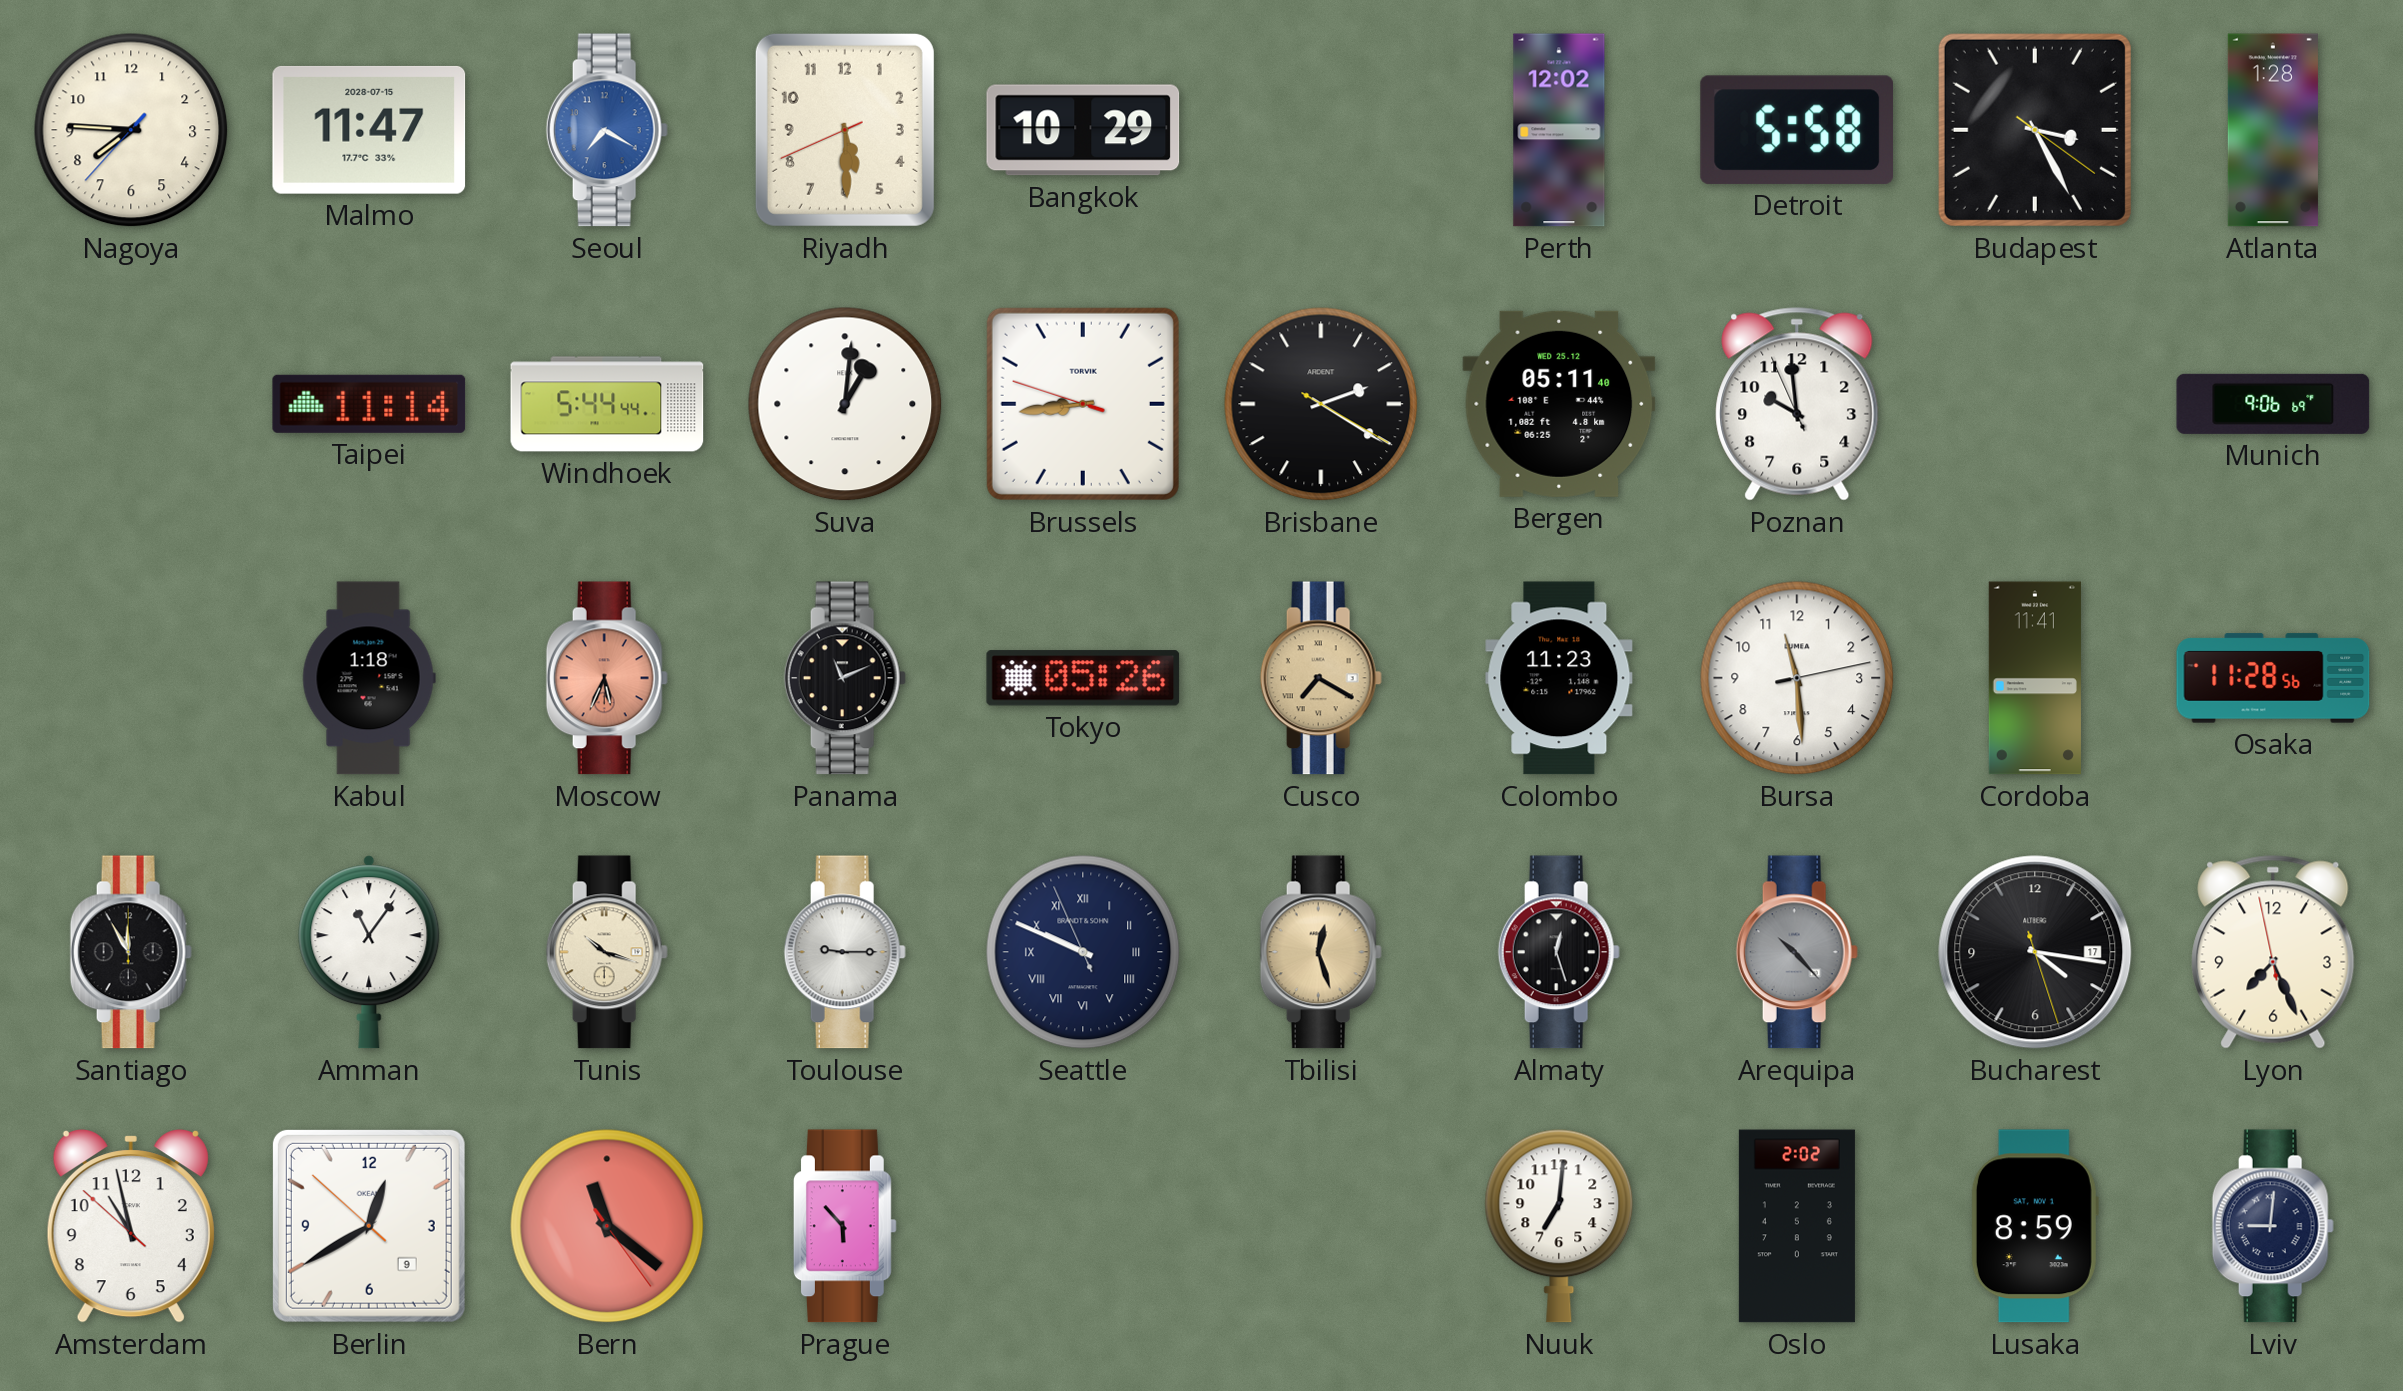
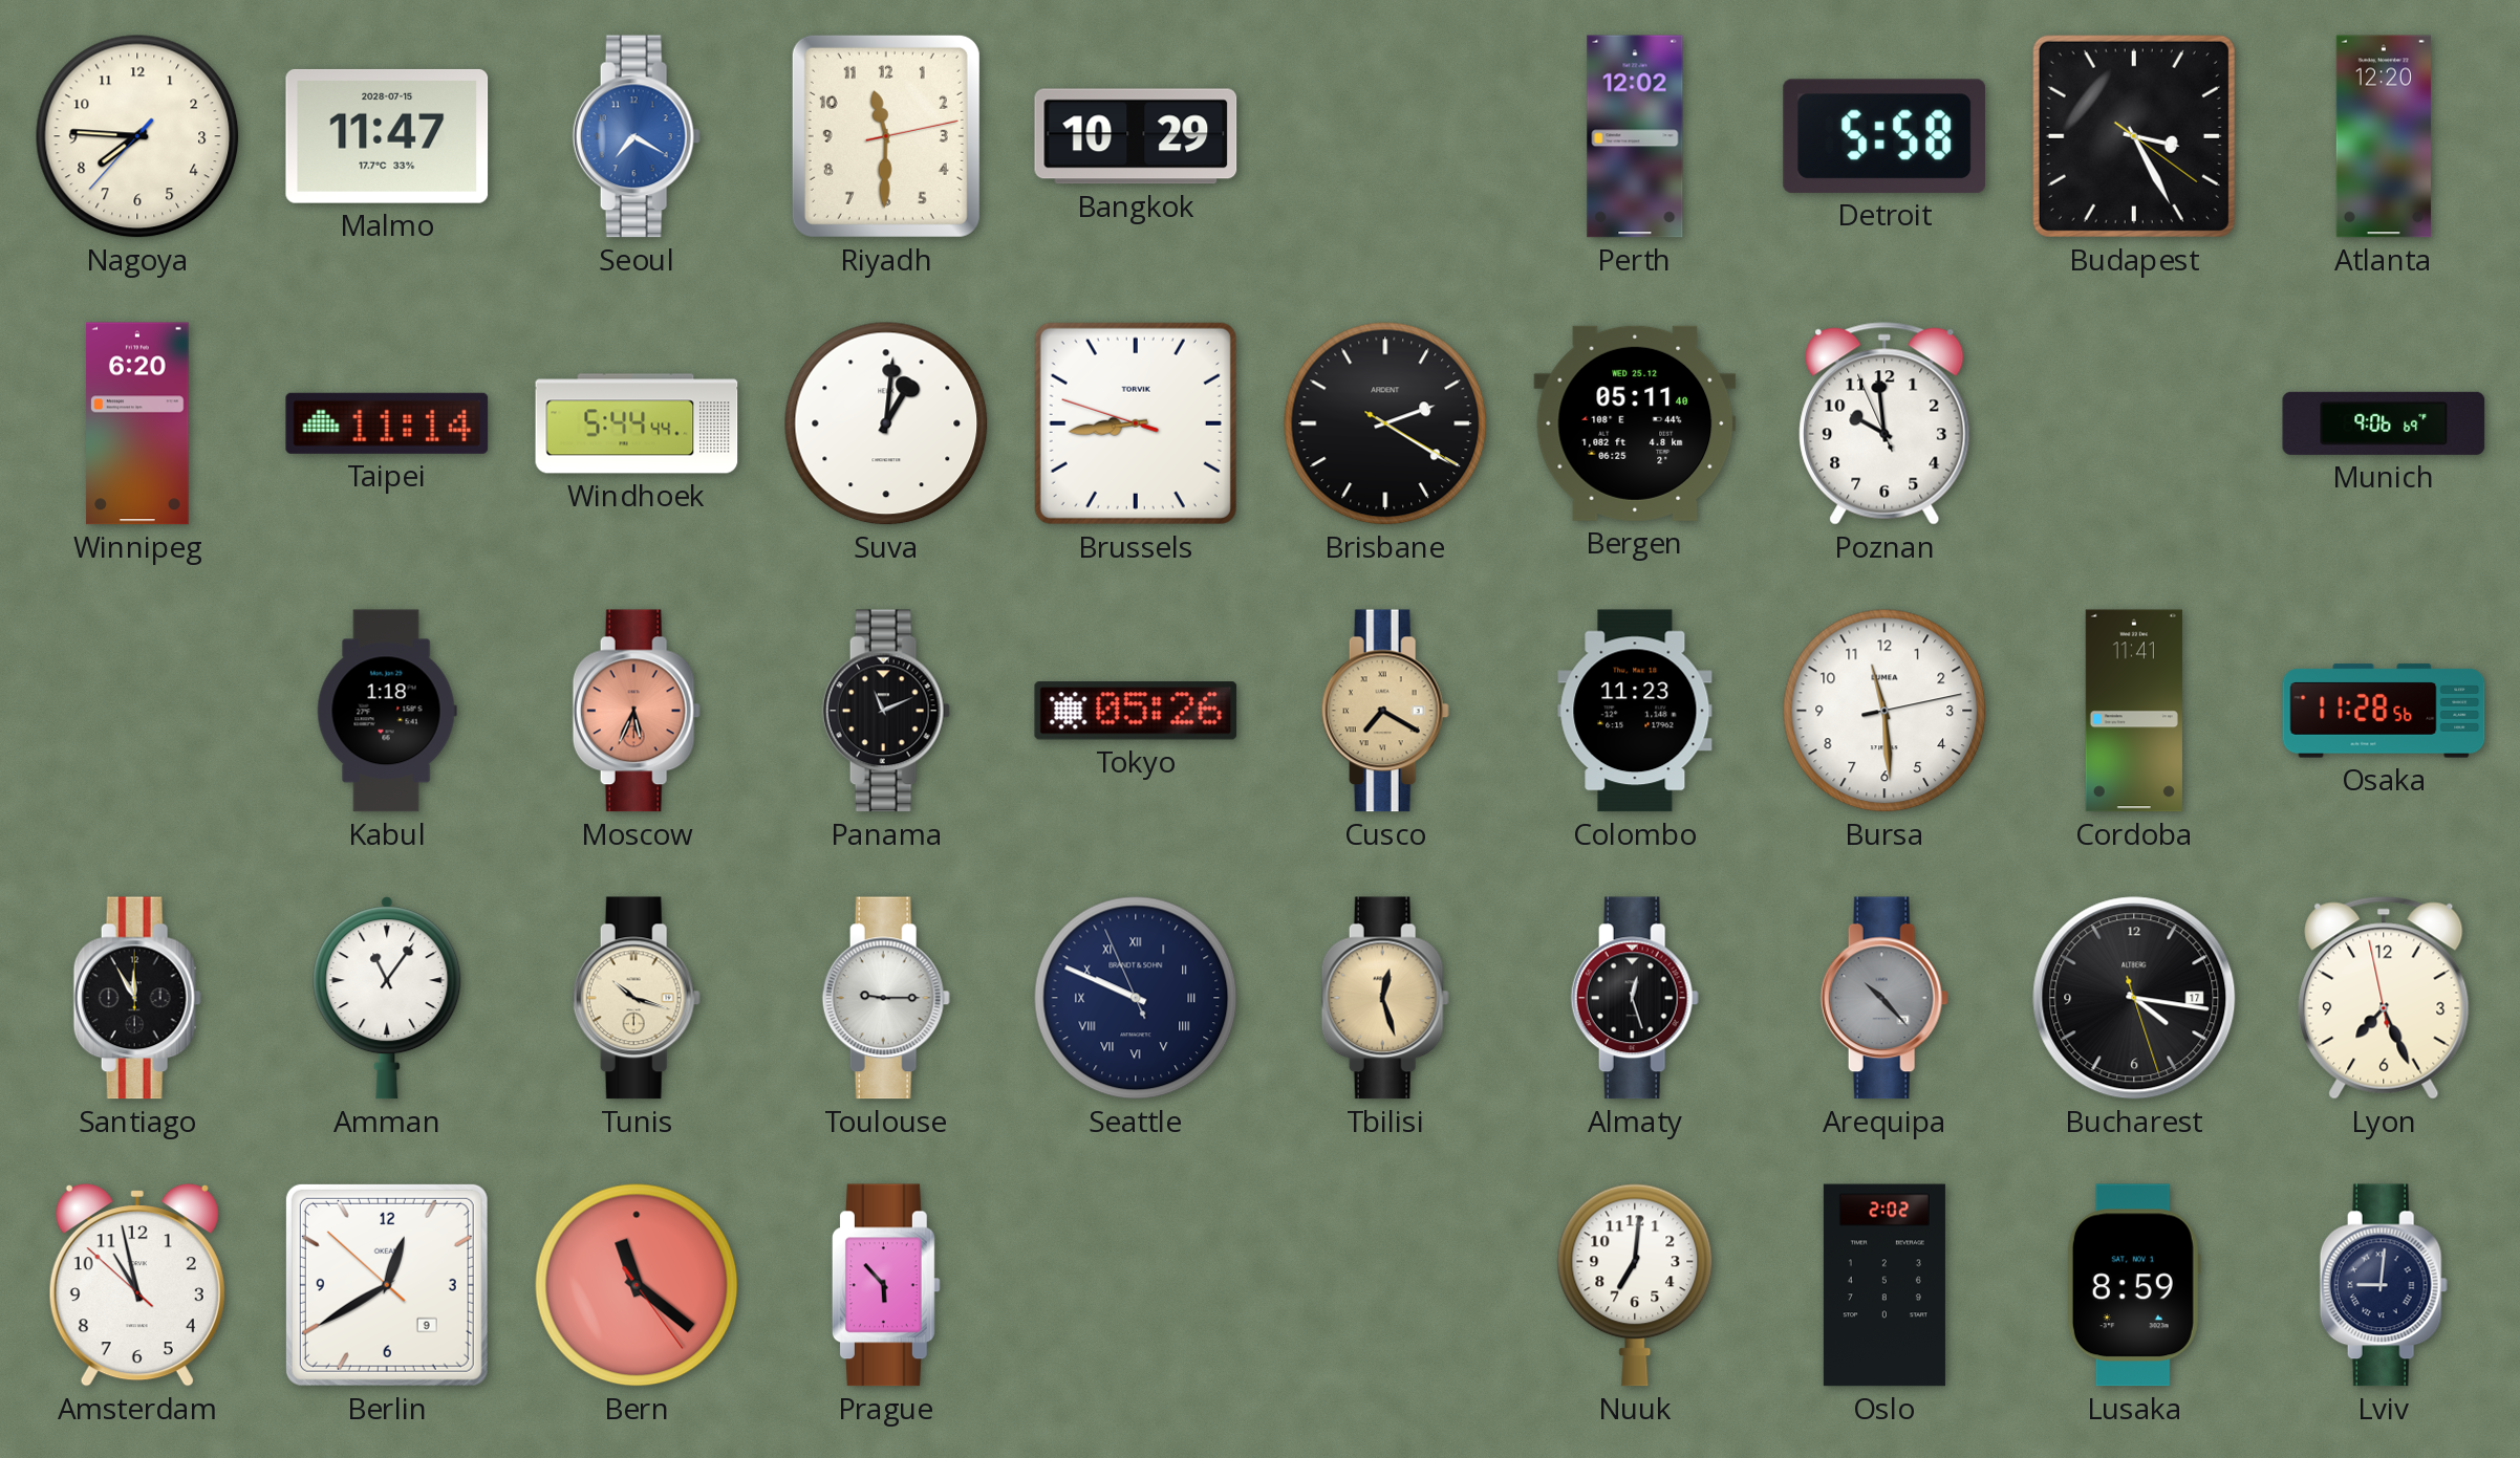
Riyadh: 5:29 -> 11:30
Atlanta: 1:28 -> 12:20
Winnipeg: none -> 6:20
